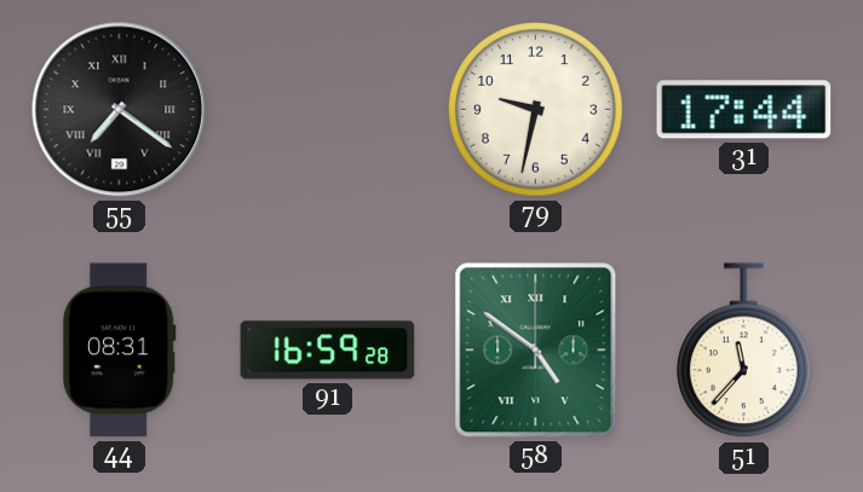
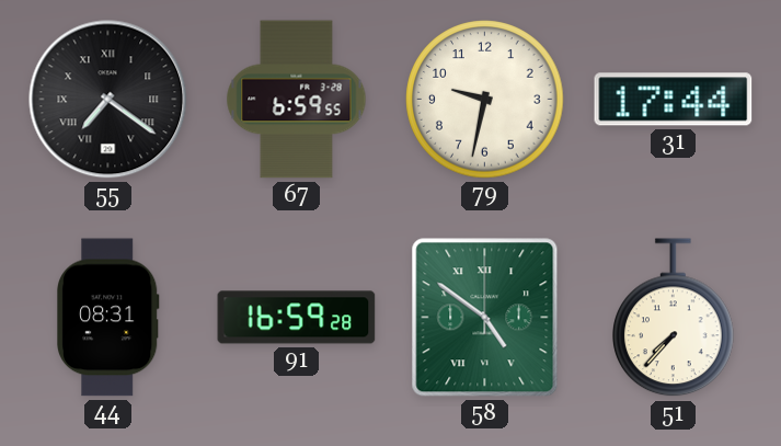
67: none -> 6:59
51: 11:37 -> 7:37
